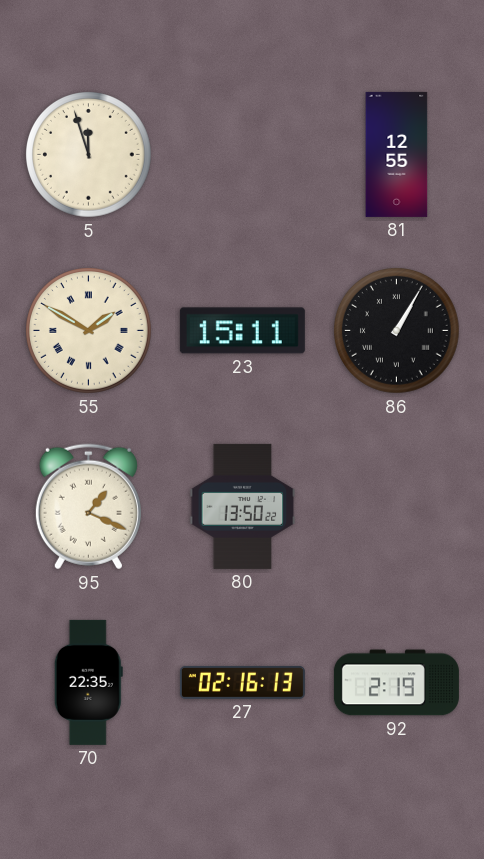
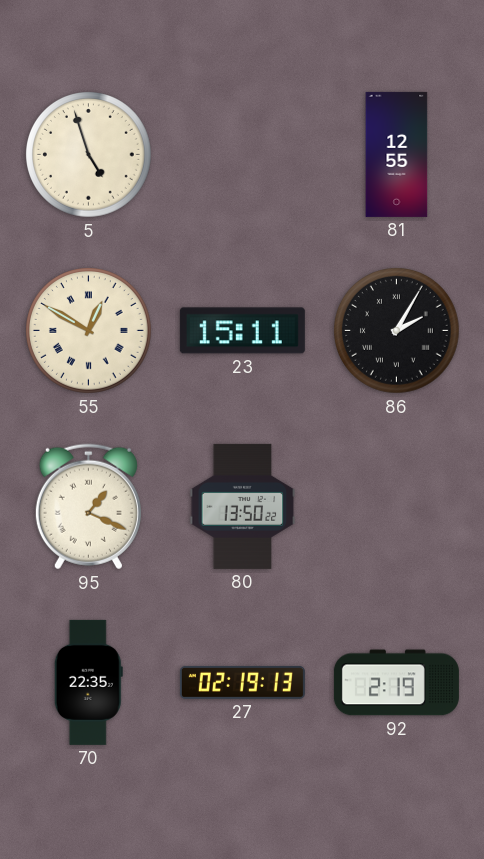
5: 11:57 -> 4:57
55: 1:50 -> 12:50
86: 1:05 -> 2:05
27: 02:16 -> 02:19
